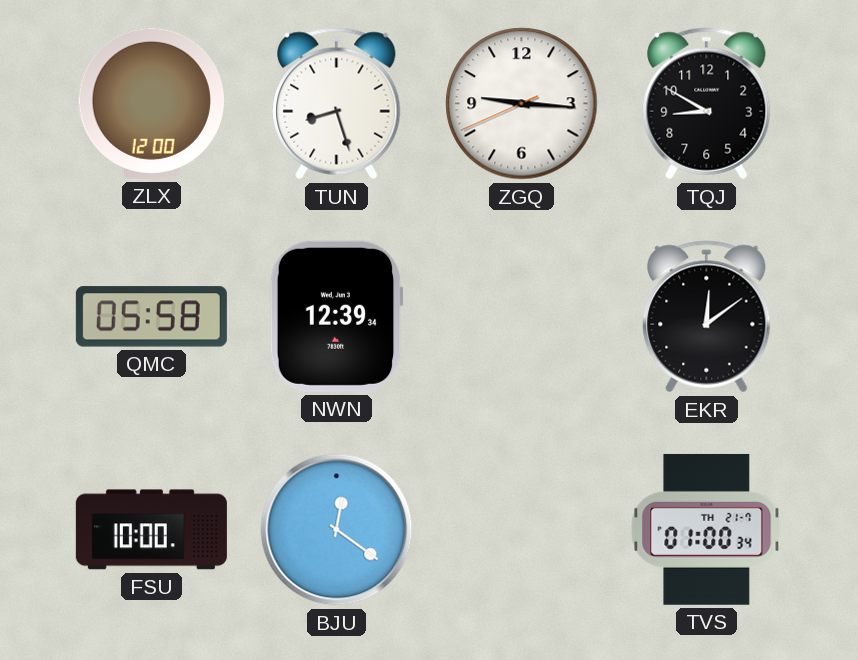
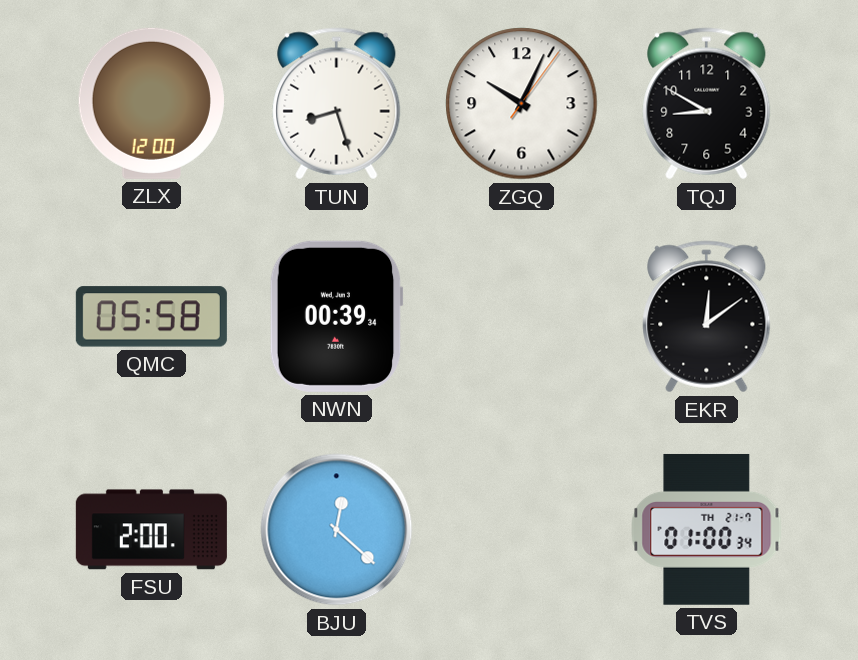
ZGQ: 9:15 -> 10:04
NWN: 12:39 -> 00:39
FSU: 10:00 -> 2:00
BJU: 12:21 -> 12:22
